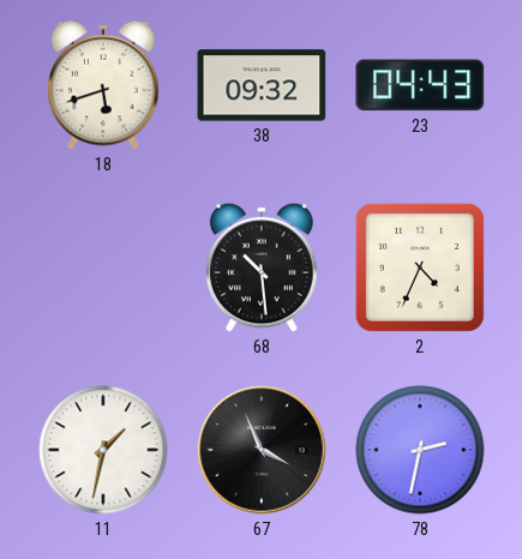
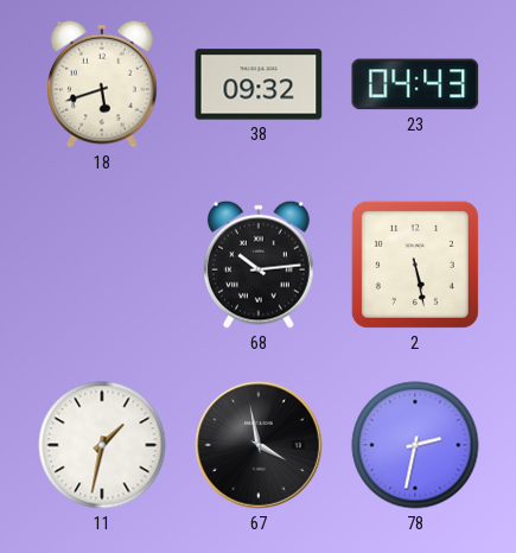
68: 10:29 -> 10:14
2: 4:34 -> 5:28
67: 3:56 -> 3:58
